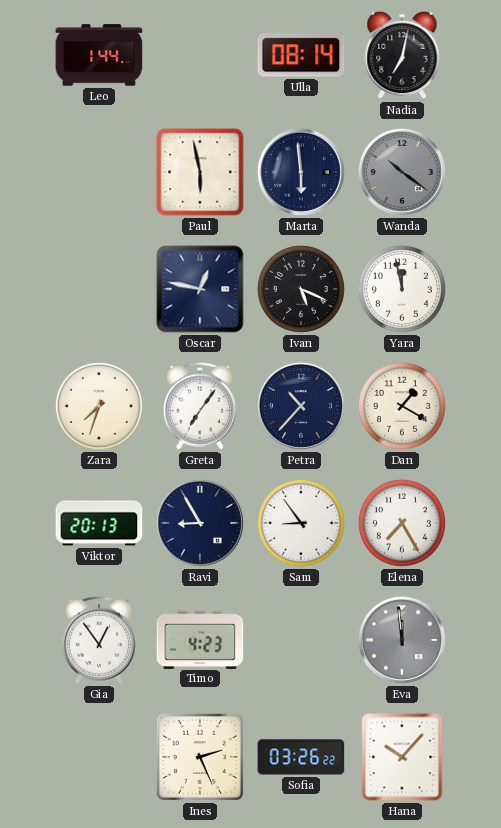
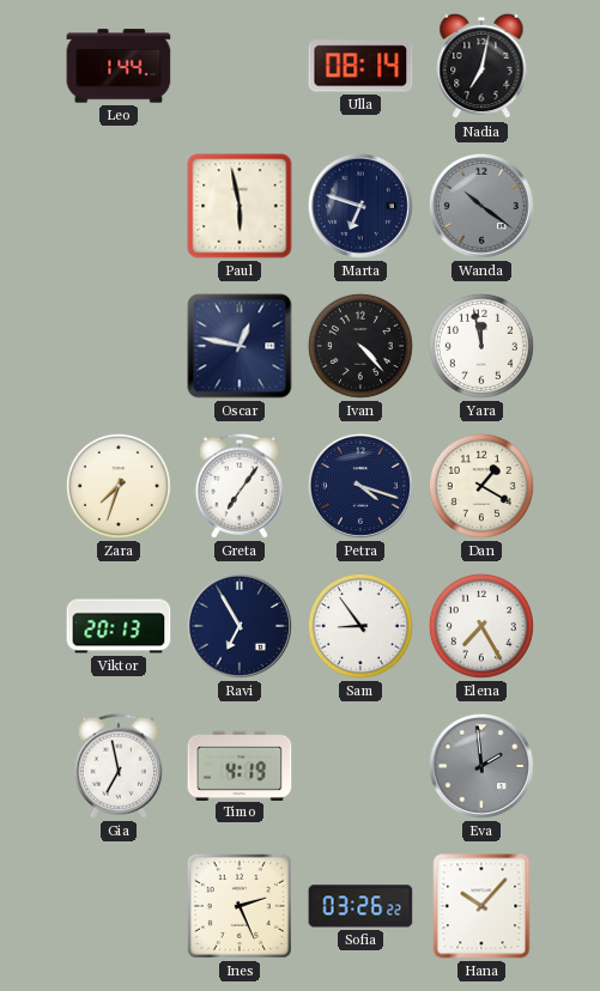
Marta: 5:59 -> 6:48
Ivan: 5:19 -> 4:23
Petra: 10:37 -> 4:18
Ravi: 8:55 -> 6:55
Gia: 12:54 -> 6:58
Timo: 4:23 -> 4:19
Eva: 11:59 -> 1:59
